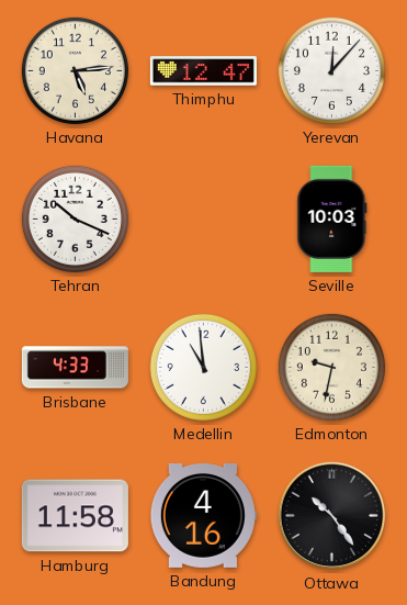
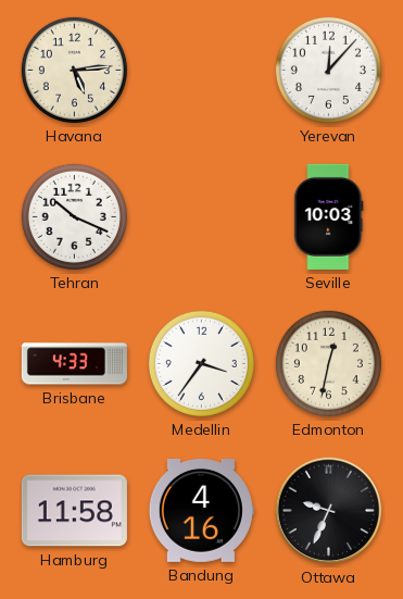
Thimphu: 12:47 -> none
Medellin: 10:59 -> 3:36
Edmonton: 9:32 -> 12:32
Ottawa: 10:24 -> 9:34
